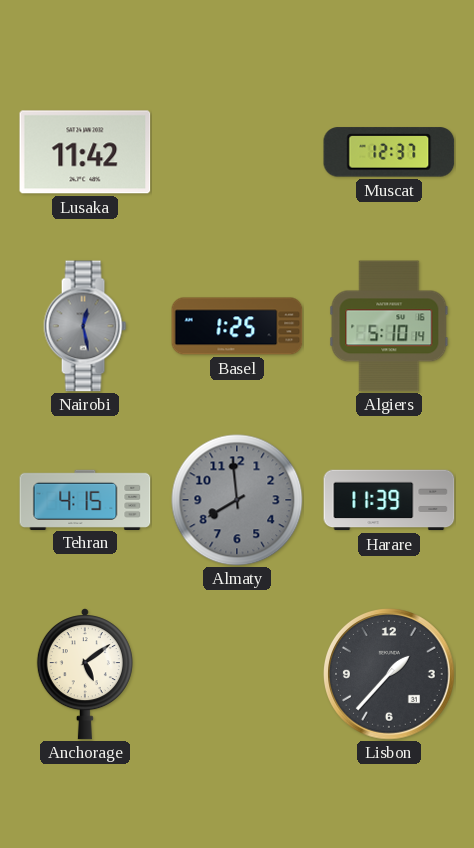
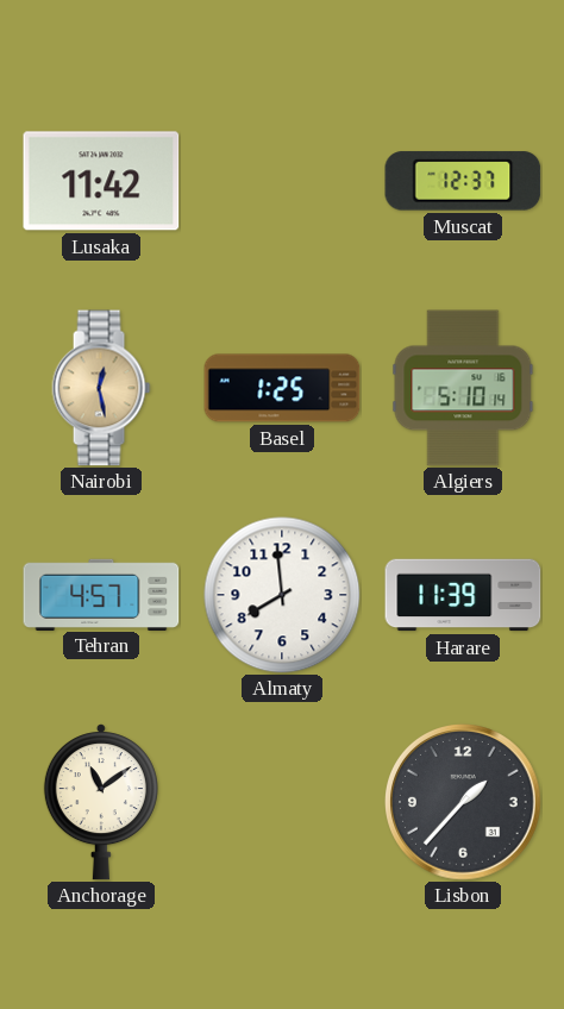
Nairobi dial: grey -> champagne
Tehran: 4:15 -> 4:57
Almaty dial: grey -> white
Anchorage: 5:09 -> 11:09
